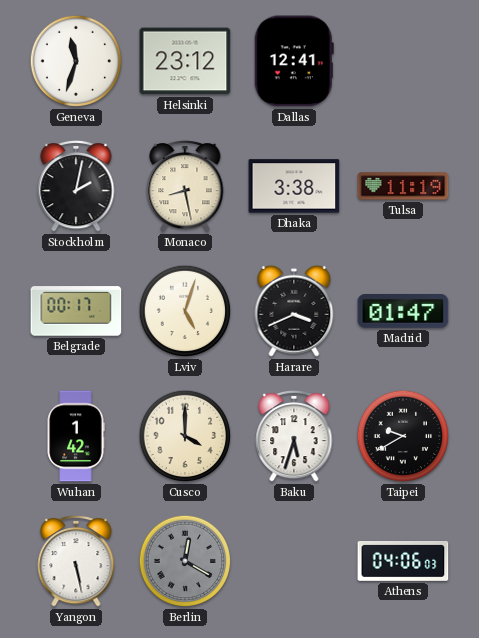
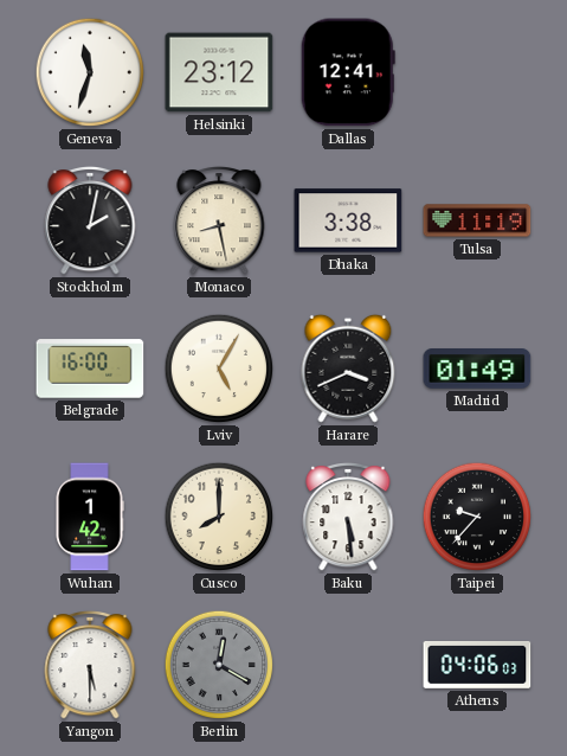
Belgrade: 00:17 -> 16:00
Lviv: 5:03 -> 5:05
Madrid: 01:47 -> 01:49
Cusco: 4:00 -> 8:00
Baku: 5:33 -> 5:29
Taipei: 9:40 -> 9:37
Yangon: 5:28 -> 5:30
